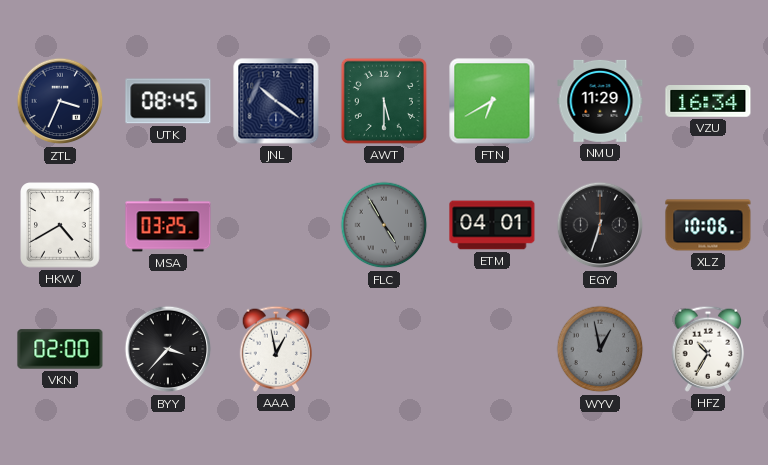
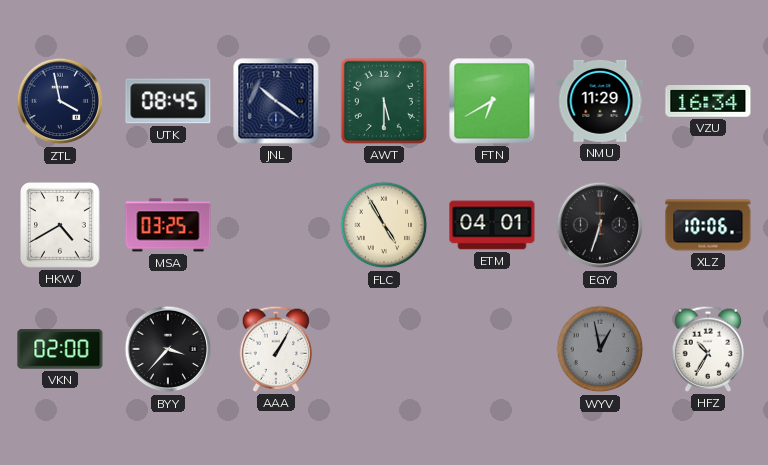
ZTL: 3:34 -> 3:58
FLC dial: grey -> cream
AAA: 12:58 -> 1:05
